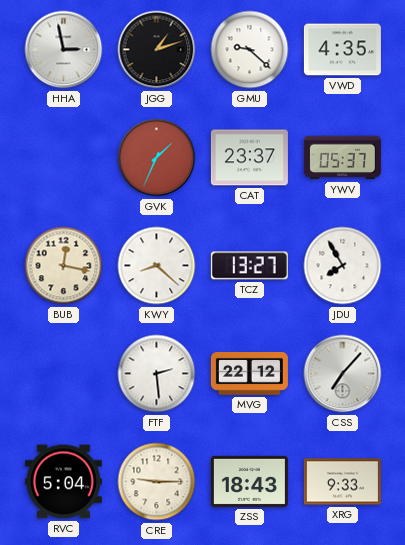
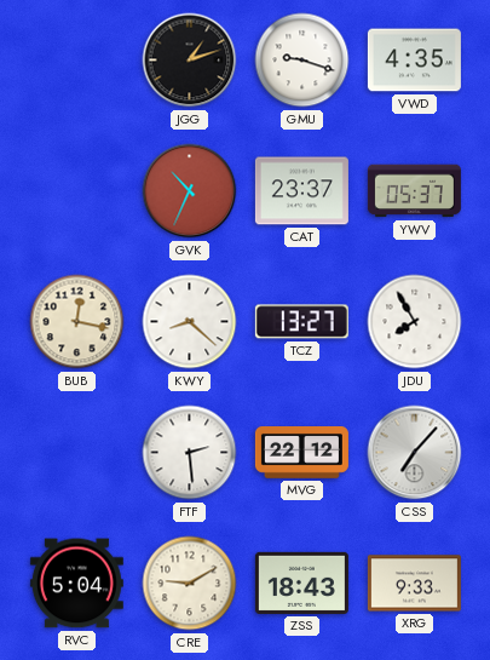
HHA: 2:58 -> none
GMU: 9:22 -> 9:18
GVK: 1:34 -> 10:34
CRE: 9:15 -> 9:10
